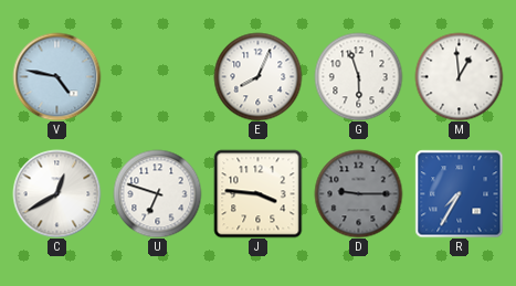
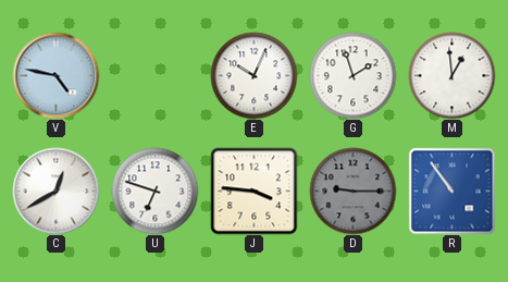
E: 8:04 -> 10:04
G: 5:57 -> 1:57
R: 7:35 -> 10:54
